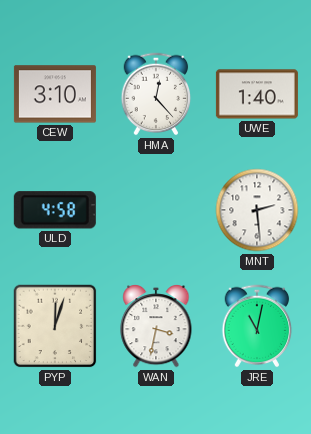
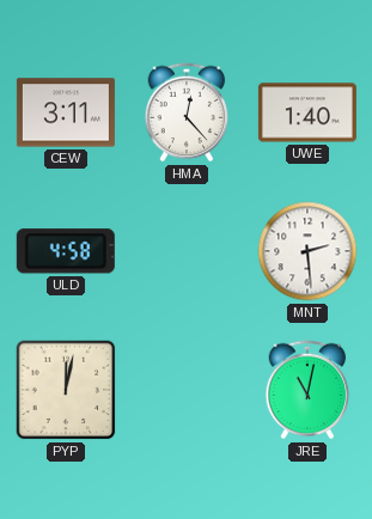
CEW: 3:10 -> 3:11
PYP: 12:03 -> 12:02
WAN: 3:32 -> none
